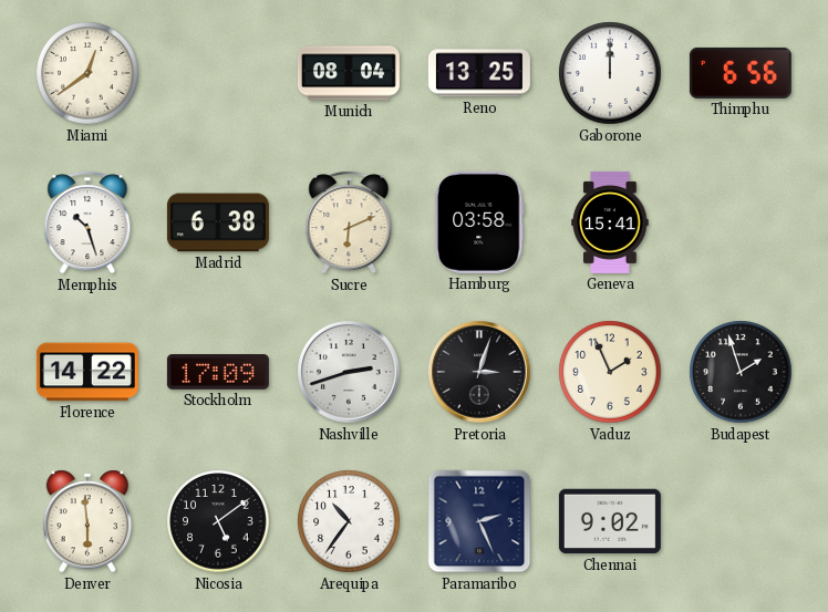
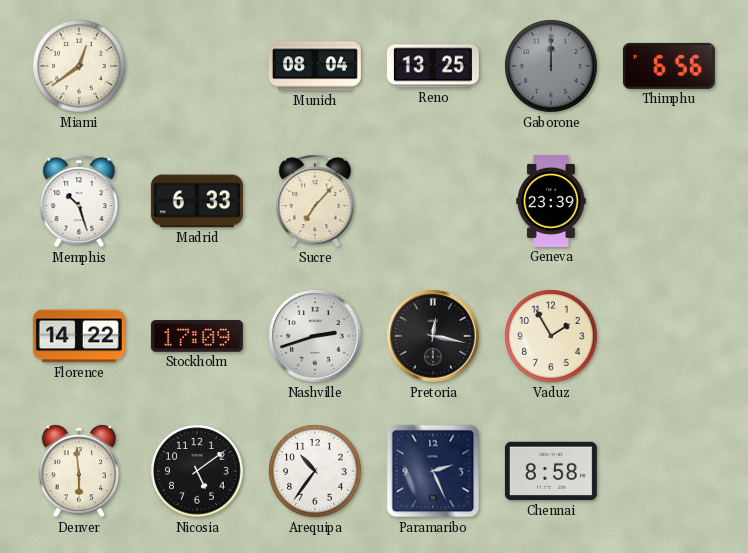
Gaborone dial: white -> grey
Madrid: 6:38 -> 6:33
Sucre: 6:11 -> 7:07
Hamburg: 03:58 -> none
Geneva: 15:41 -> 23:39
Pretoria: 3:03 -> 12:17
Vaduz: 1:56 -> 1:55
Budapest: 1:57 -> none
Chennai: 9:02 -> 8:58
